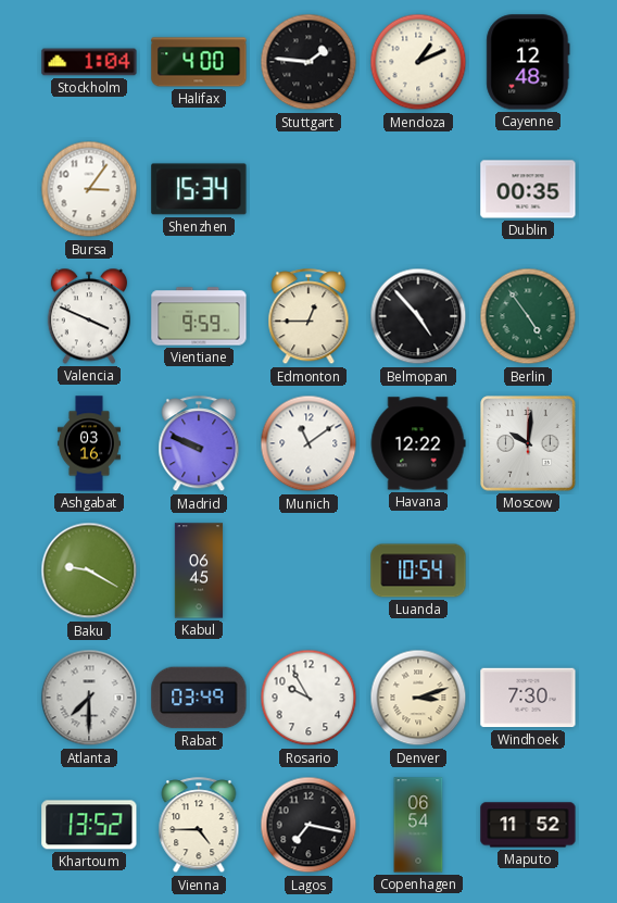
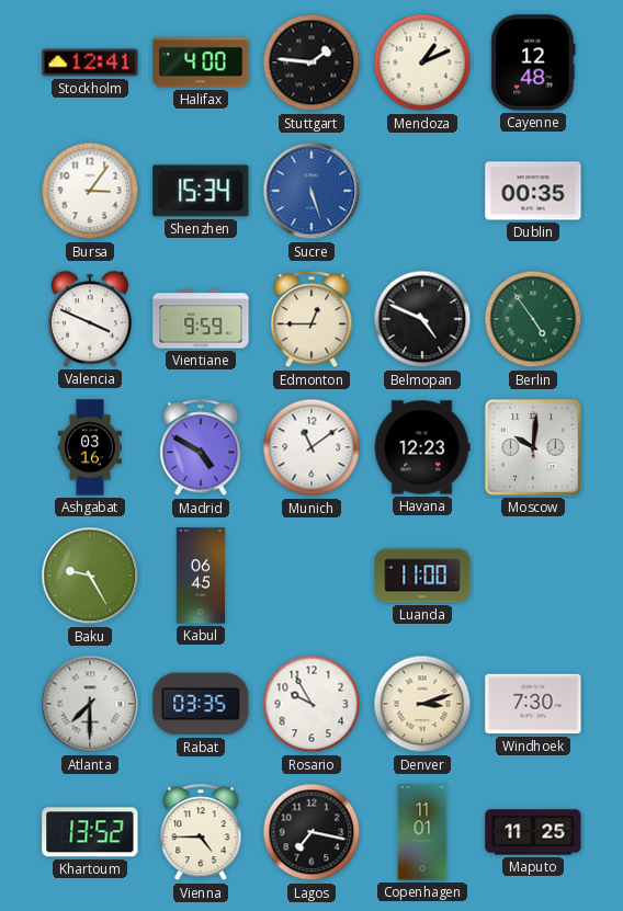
Stockholm: 1:04 -> 12:41
Sucre: none -> 5:27
Belmopan: 4:53 -> 4:49
Madrid: 9:49 -> 4:50
Havana: 12:22 -> 12:23
Baku: 9:20 -> 9:25
Luanda: 10:54 -> 11:00
Rabat: 03:49 -> 03:35
Copenhagen: 06:54 -> 11:01
Maputo: 11:52 -> 11:25
